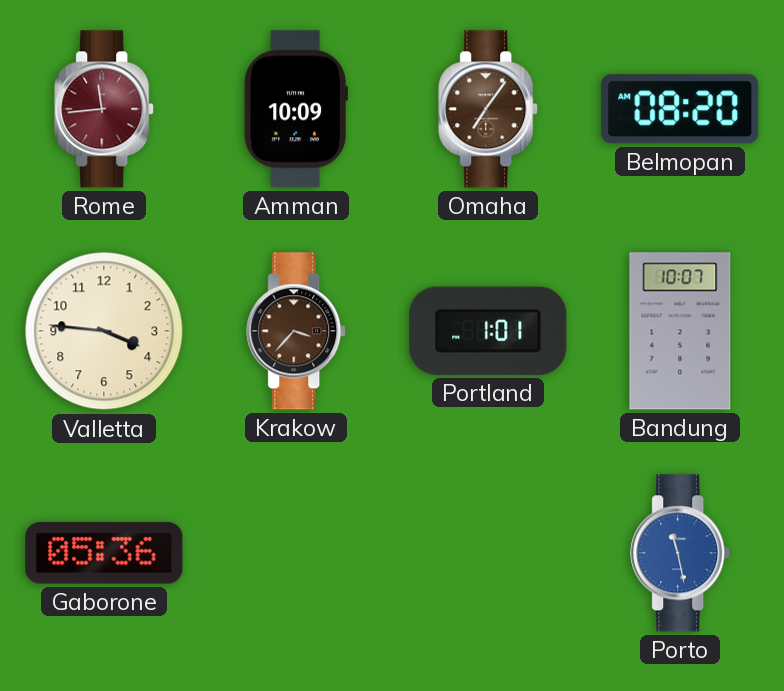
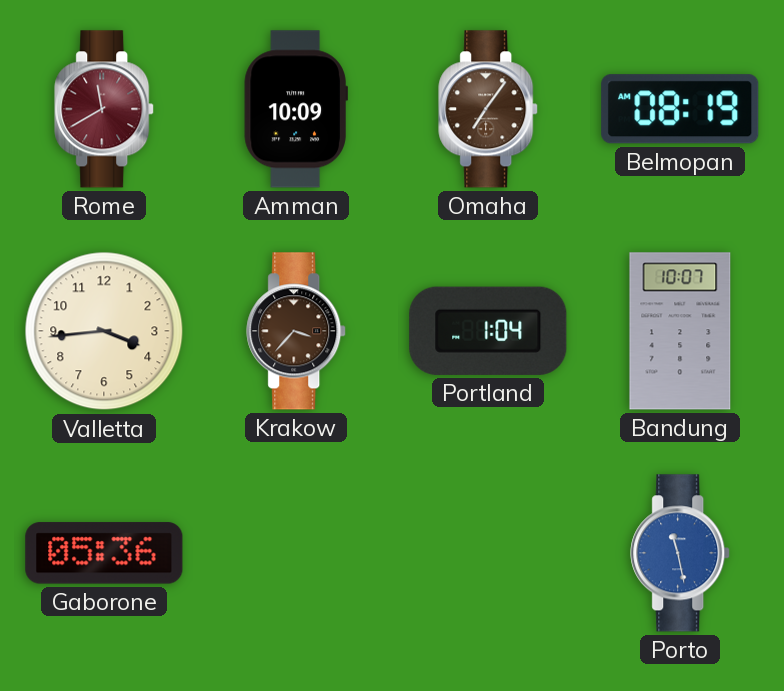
Rome: 11:44 -> 11:40
Belmopan: 08:20 -> 08:19
Valletta: 3:46 -> 3:44
Portland: 1:01 -> 1:04
